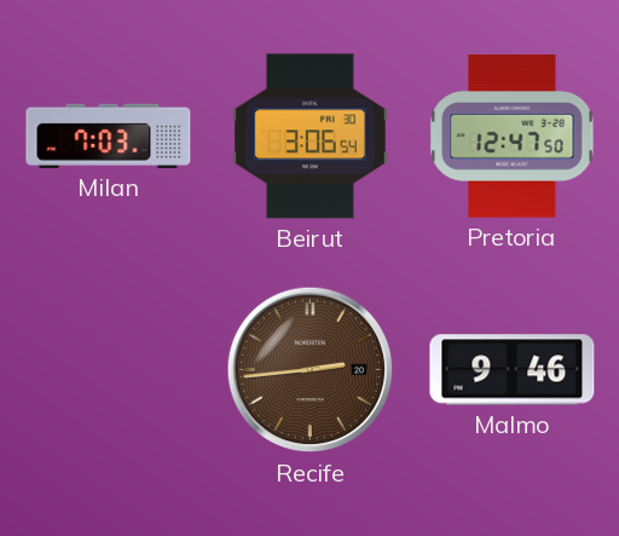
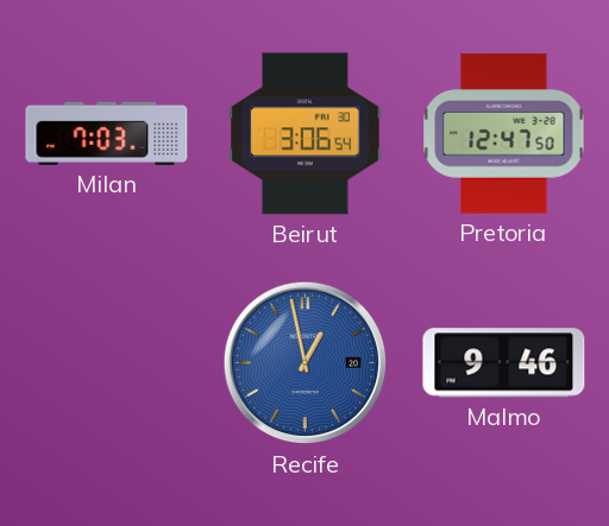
Recife: 2:44 -> 12:58
Recife dial: brown -> blue
